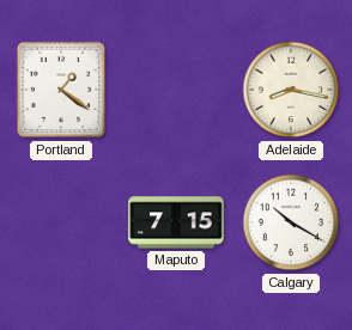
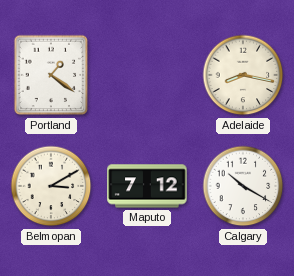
Belmopan: none -> 3:10
Maputo: 7:15 -> 7:12
